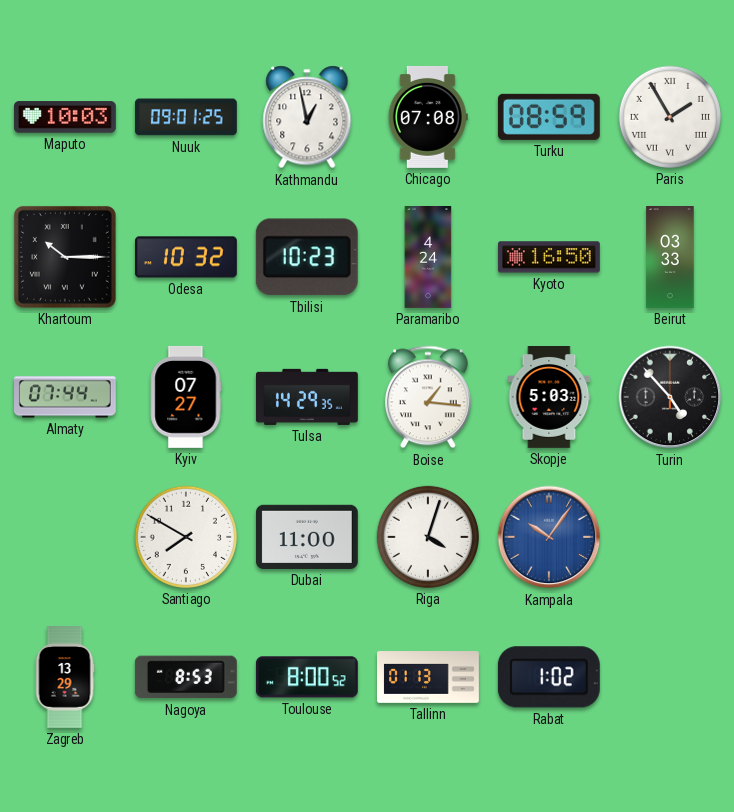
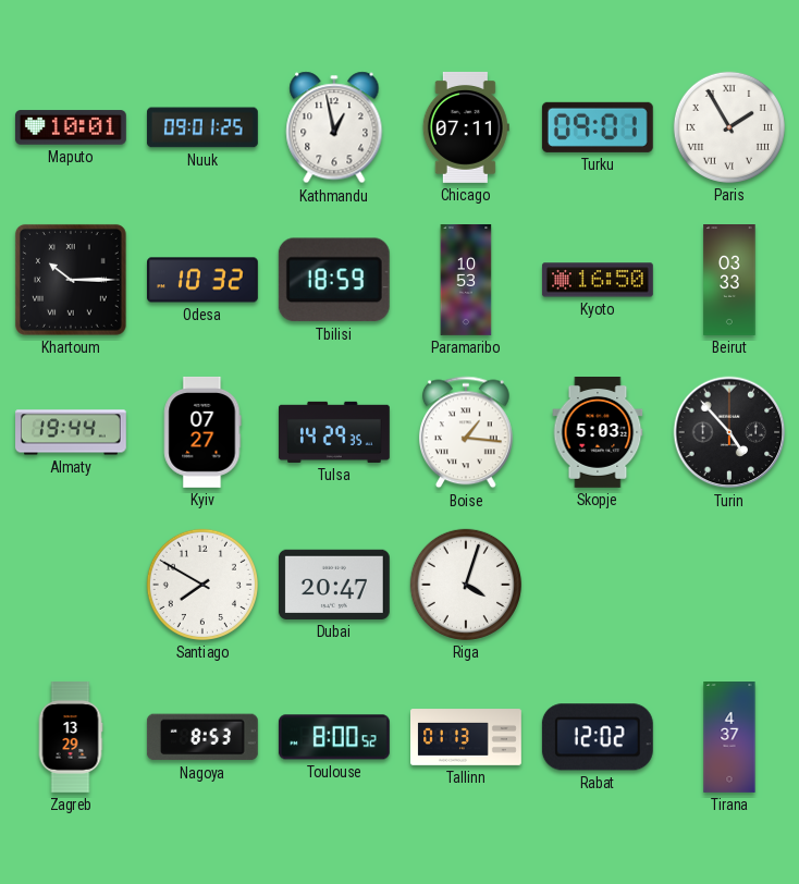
Maputo: 10:03 -> 10:01
Chicago: 07:08 -> 07:11
Turku: 08:59 -> 09:01
Tbilisi: 10:23 -> 18:59
Paramaribo: 4:24 -> 10:53
Almaty: 07:44 -> 19:44
Dubai: 11:00 -> 20:47
Kampala: 10:06 -> none
Rabat: 1:02 -> 12:02
Tirana: none -> 4:37
